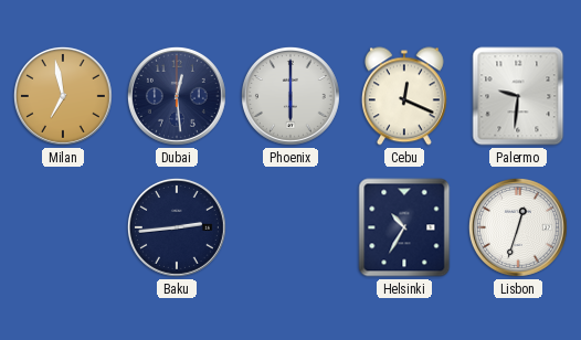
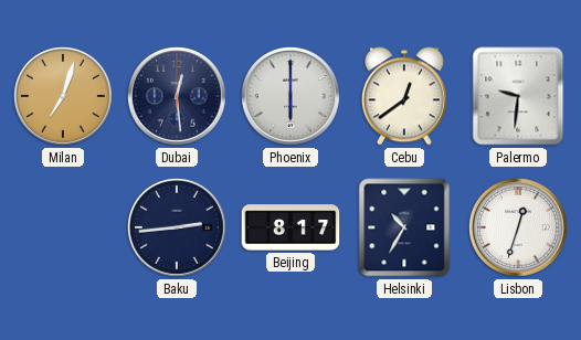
Milan: 6:58 -> 7:03
Cebu: 12:19 -> 12:39
Beijing: none -> 8:17
